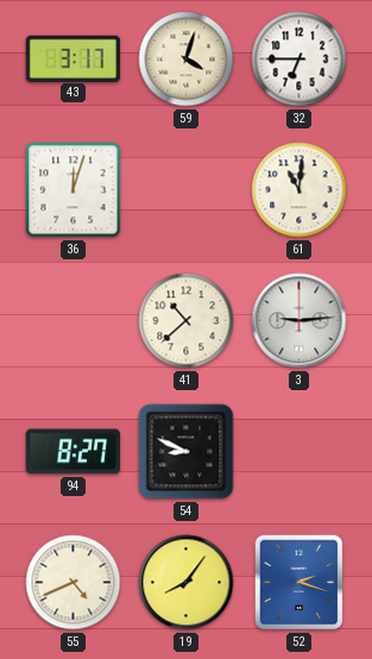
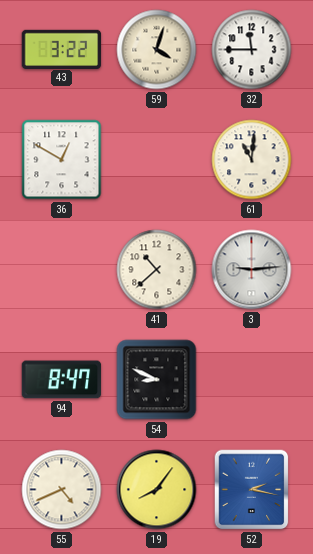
43: 3:17 -> 3:22
32: 6:45 -> 11:45
36: 12:03 -> 12:50
94: 8:27 -> 8:47
52: 2:18 -> 2:17
